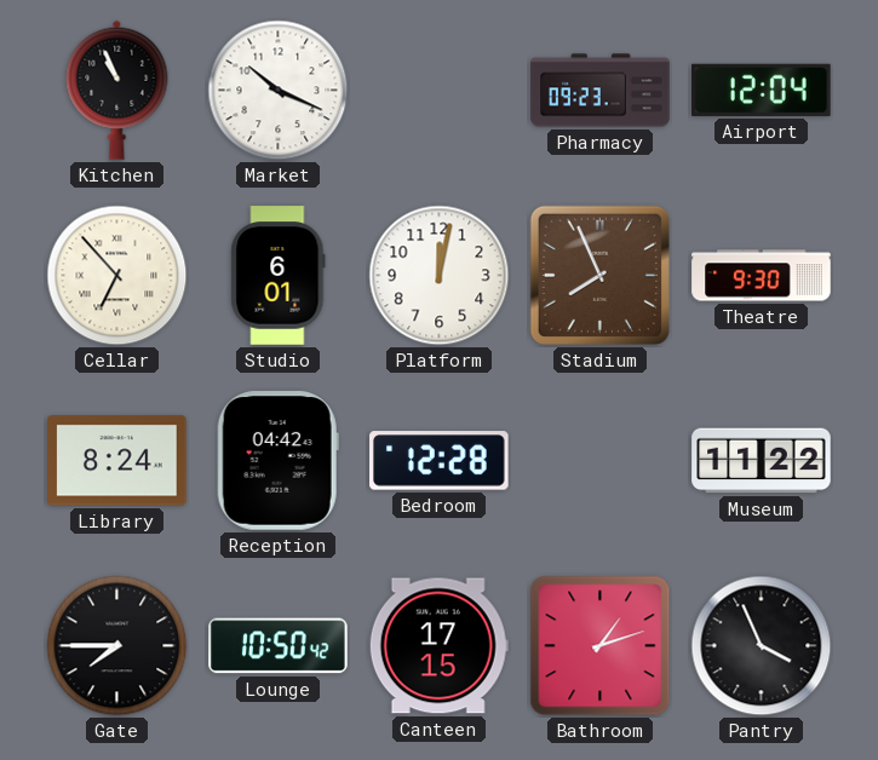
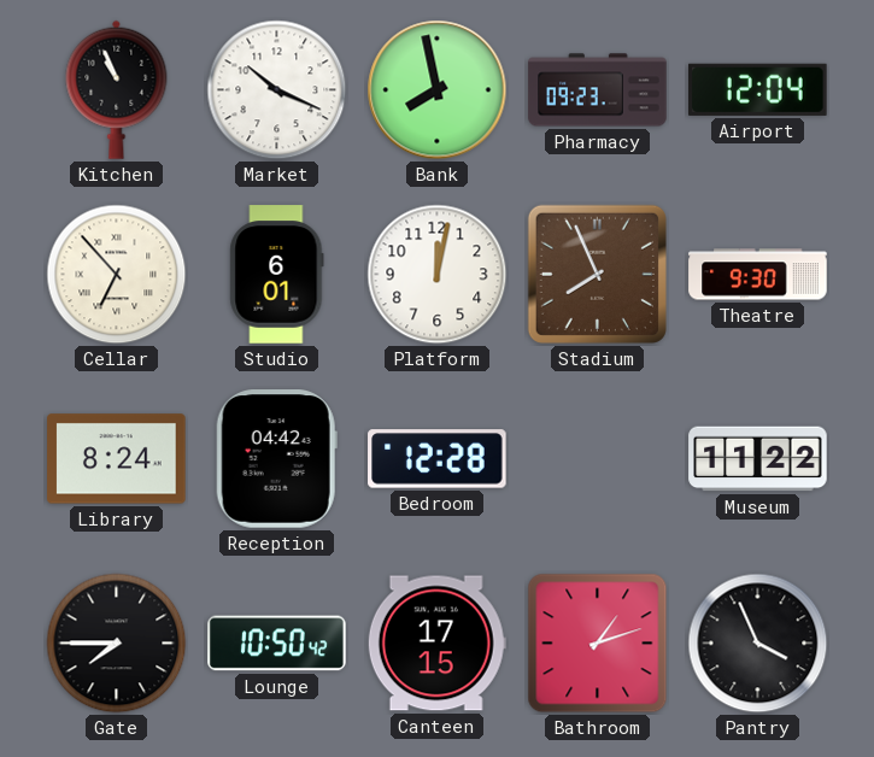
Bank: none -> 7:58
